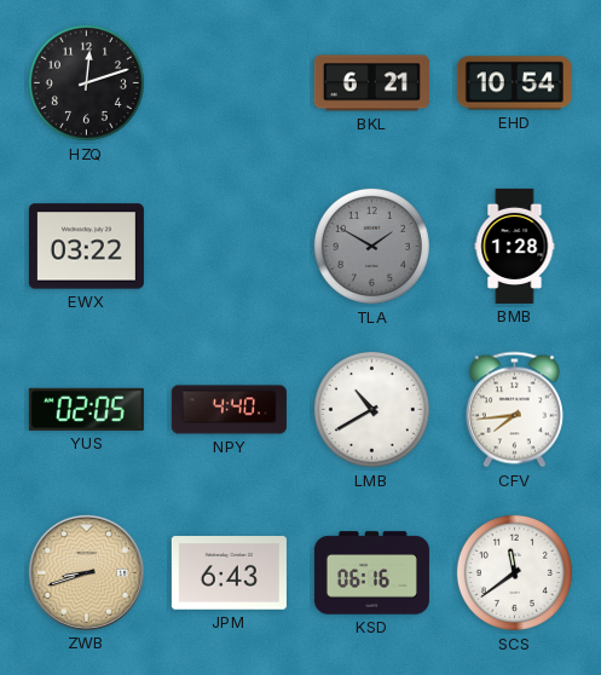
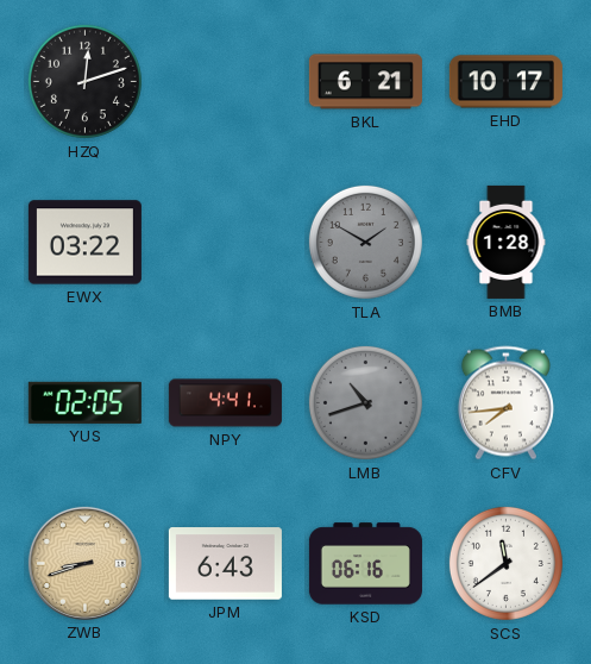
EHD: 10:54 -> 10:17
NPY: 4:40 -> 4:41
LMB: 10:40 -> 10:42
LMB dial: white -> grey
